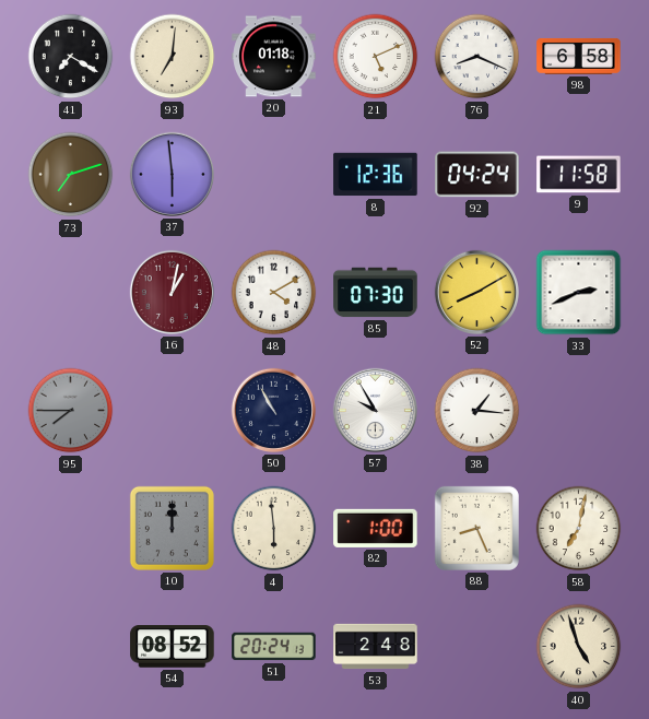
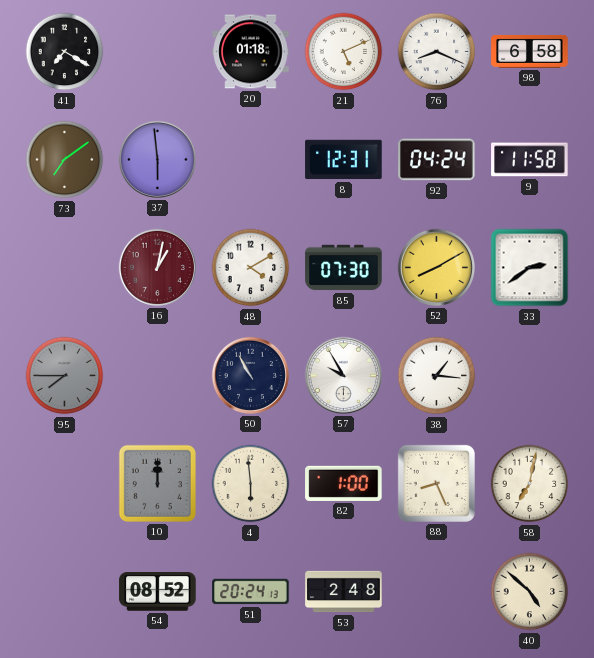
93: 7:01 -> none
73: 7:12 -> 7:09
8: 12:36 -> 12:31
33: 2:41 -> 2:39
40: 4:57 -> 4:52
